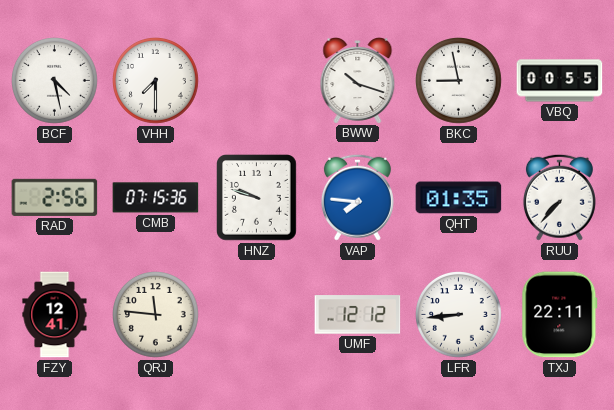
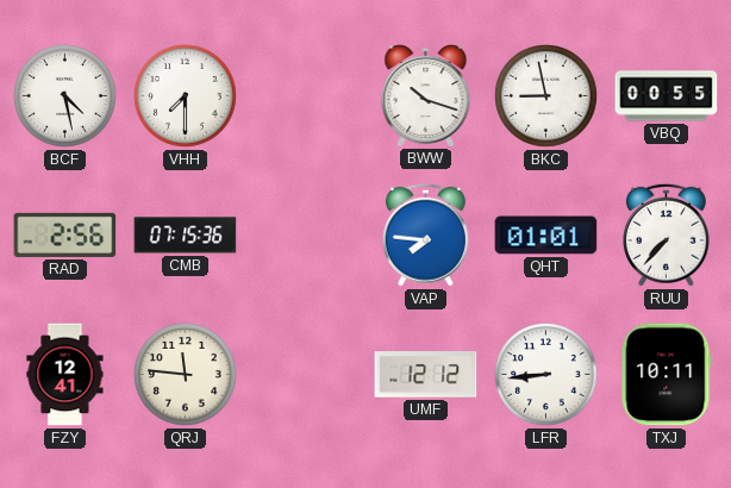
HNZ: 9:48 -> none
QHT: 01:35 -> 01:01
TXJ: 22:11 -> 10:11
